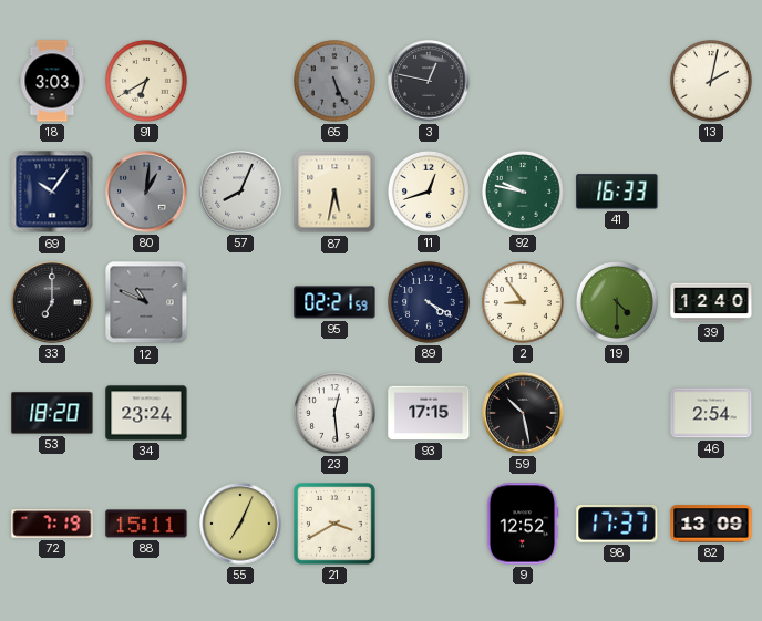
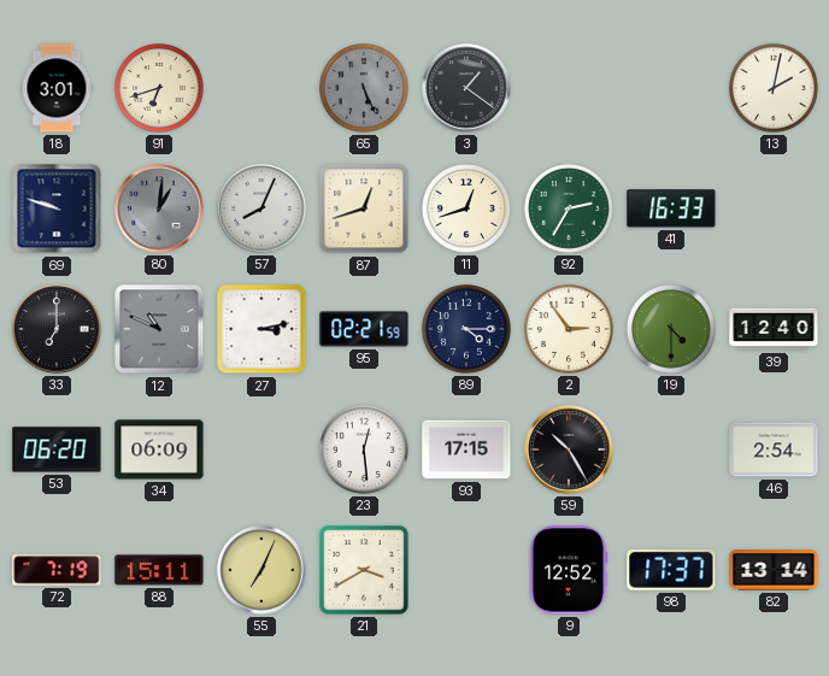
18: 3:03 -> 3:01
91: 6:40 -> 6:42
3: 12:47 -> 1:21
69: 10:06 -> 9:48
87: 5:32 -> 12:42
92: 9:47 -> 2:35
27: none -> 3:13
89: 4:20 -> 4:15
2: 8:54 -> 2:54
53: 18:20 -> 06:20
34: 23:24 -> 06:09
59: 10:28 -> 10:25
82: 13:09 -> 13:14
